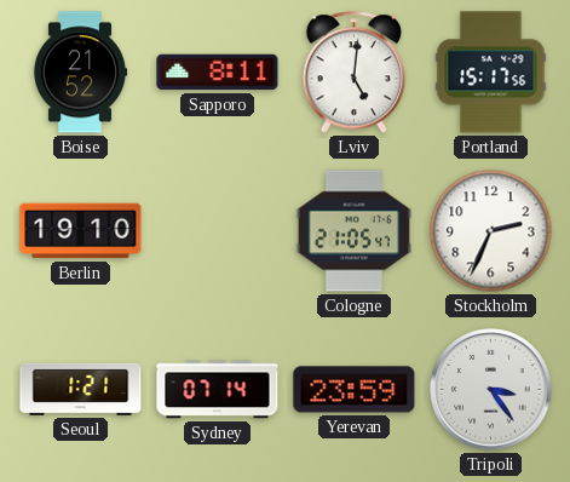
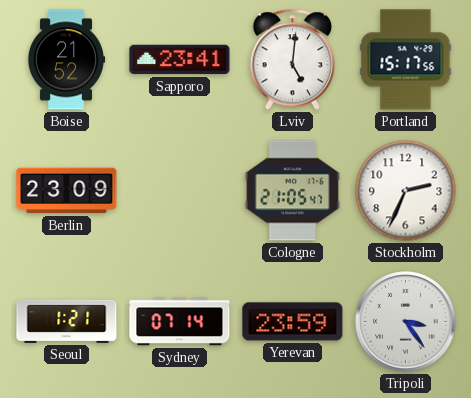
Sapporo: 8:11 -> 23:41
Berlin: 19:10 -> 23:09
